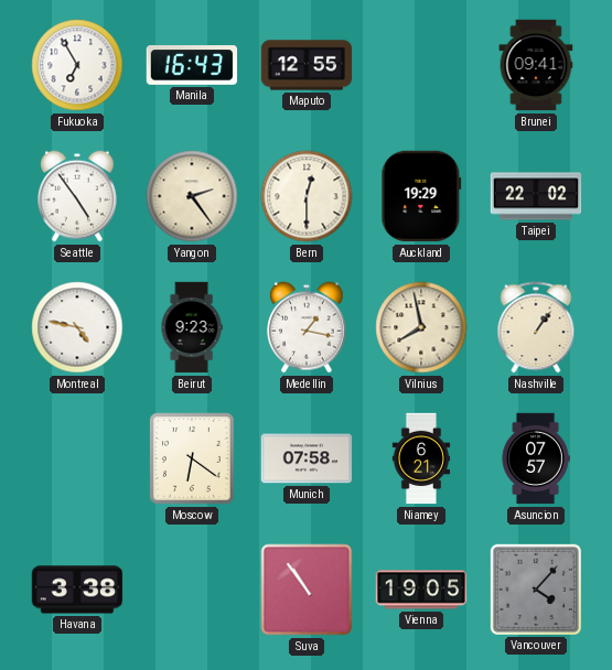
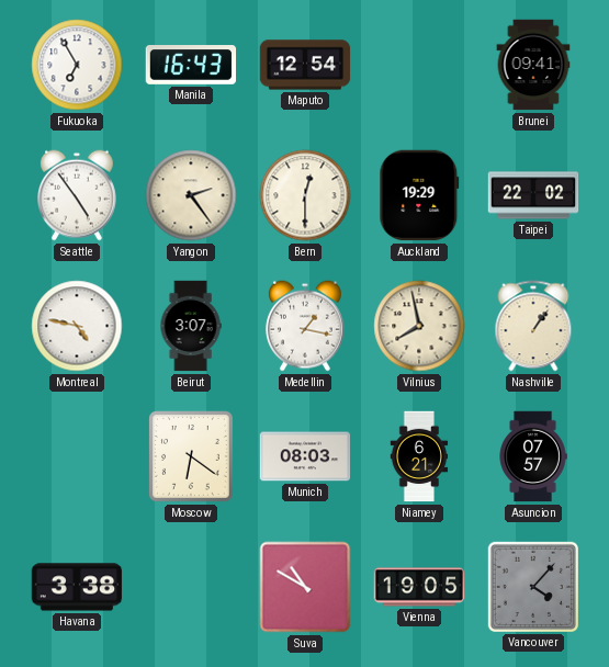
Maputo: 12:55 -> 12:54
Beirut: 9:23 -> 3:07
Munich: 07:58 -> 08:03
Suva: 10:54 -> 10:50
